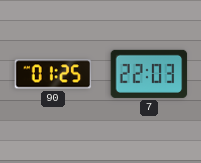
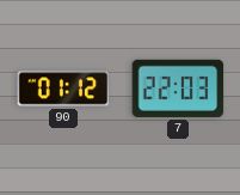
90: 01:25 -> 01:12
